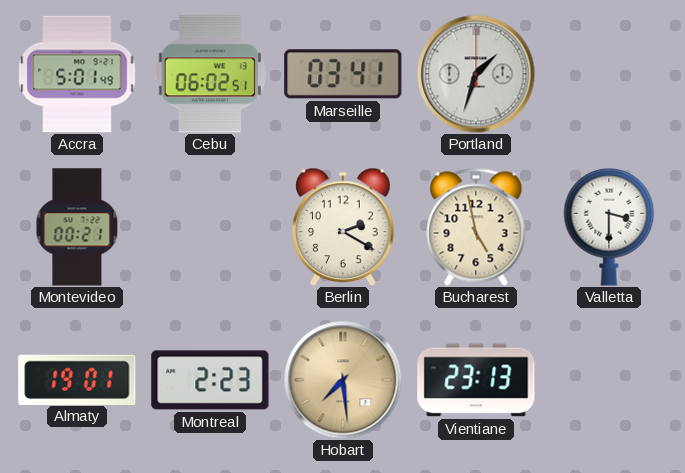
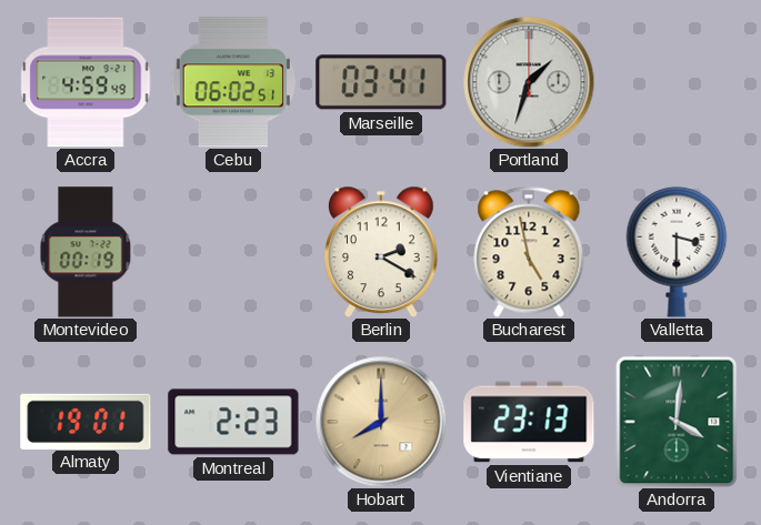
Accra: 5:01 -> 4:59
Montevideo: 00:21 -> 00:19
Hobart: 7:29 -> 8:00
Andorra: none -> 4:01
